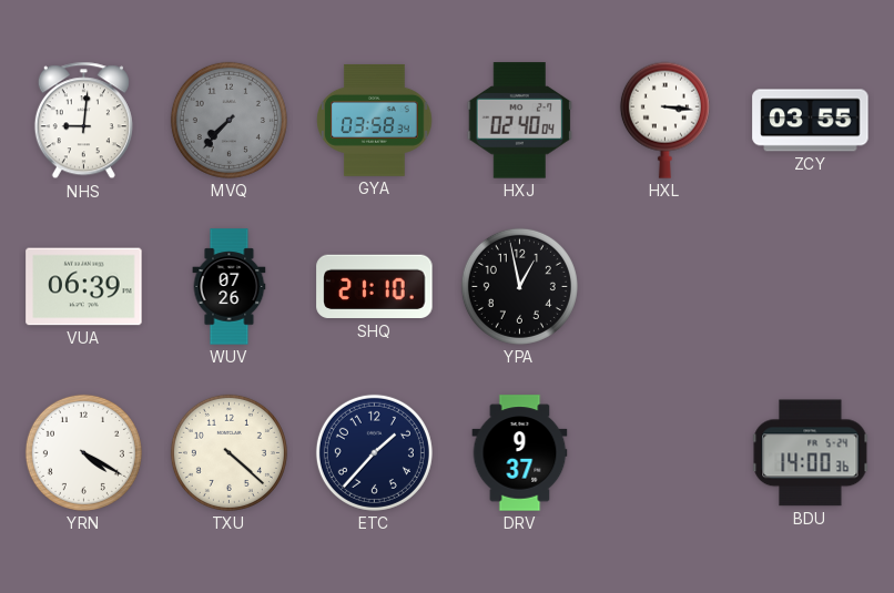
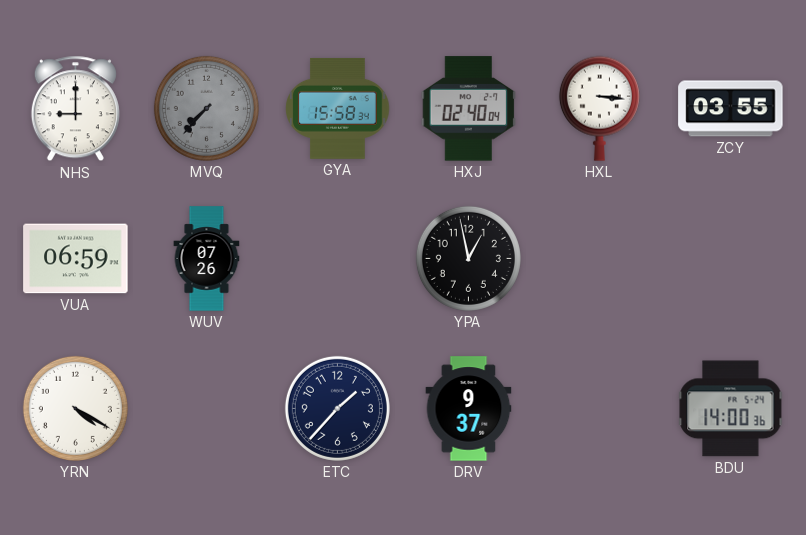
NHS: 9:01 -> 9:00
GYA: 03:58 -> 15:58
VUA: 06:39 -> 06:59
SHQ: 21:10 -> none
TXU: 4:22 -> none
